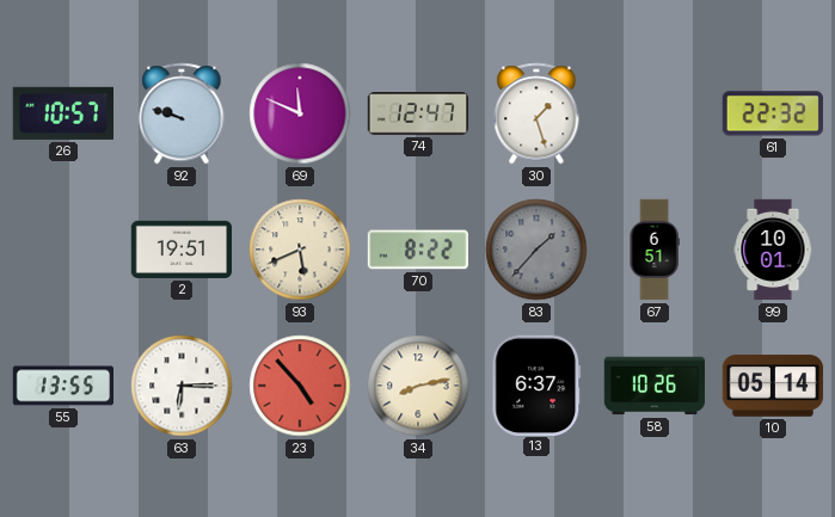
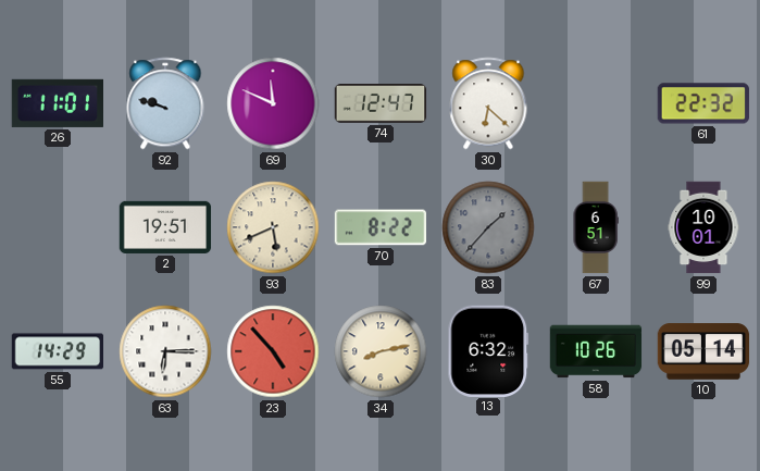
26: 10:57 -> 11:01
30: 1:27 -> 6:22
55: 13:55 -> 14:29
13: 6:37 -> 6:32
